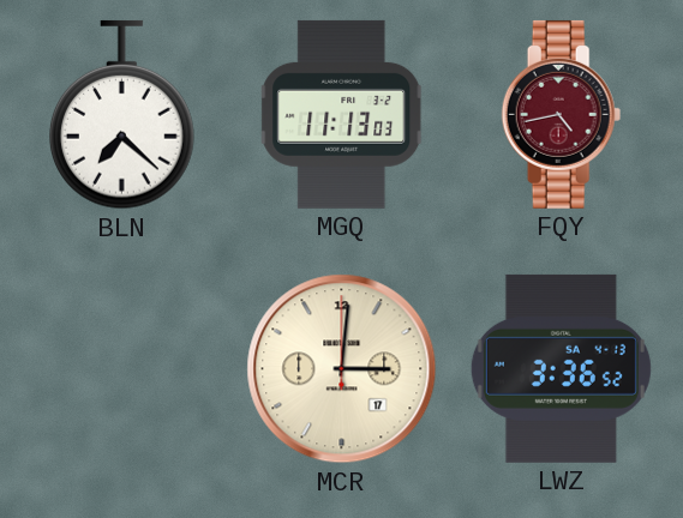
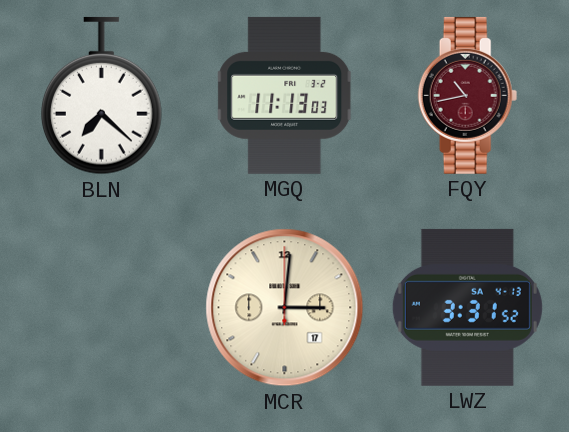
FQY: 4:43 -> 10:43
LWZ: 3:36 -> 3:31
